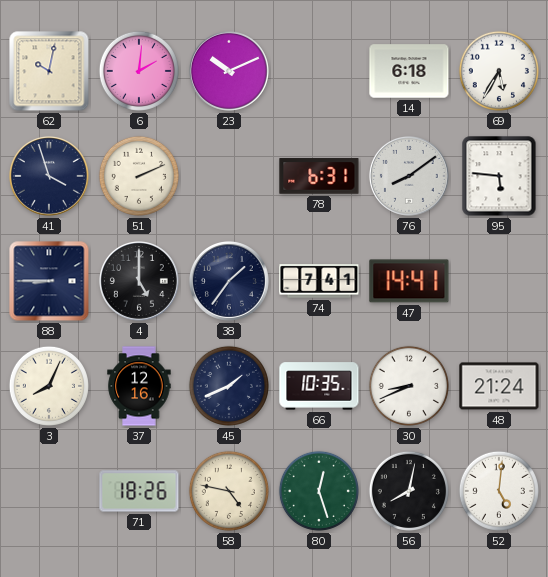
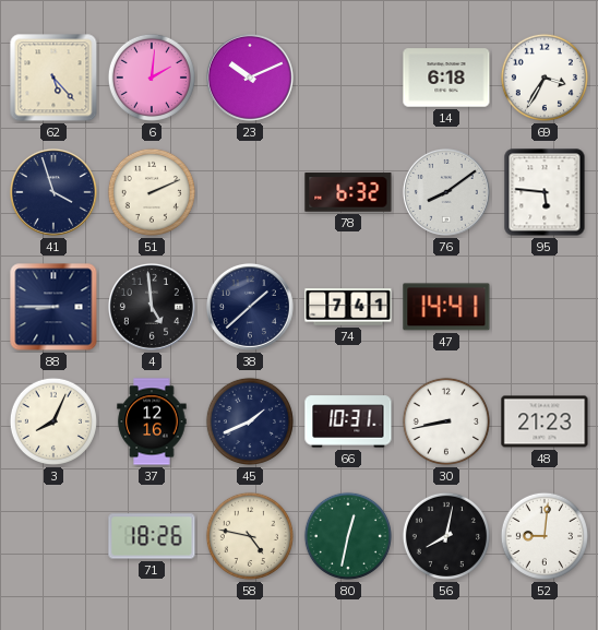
62: 10:02 -> 5:23
69: 5:35 -> 3:35
78: 6:31 -> 6:32
4: 5:00 -> 4:59
38: 1:36 -> 1:38
66: 10:35 -> 10:31
30: 8:41 -> 8:43
48: 21:24 -> 21:23
80: 12:27 -> 12:32
52: 5:01 -> 9:01
